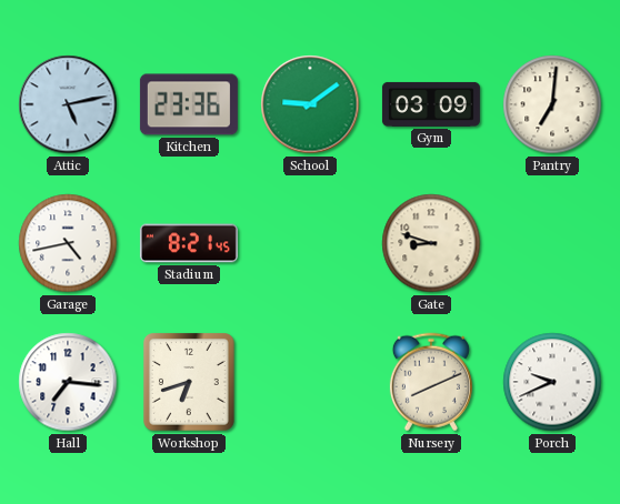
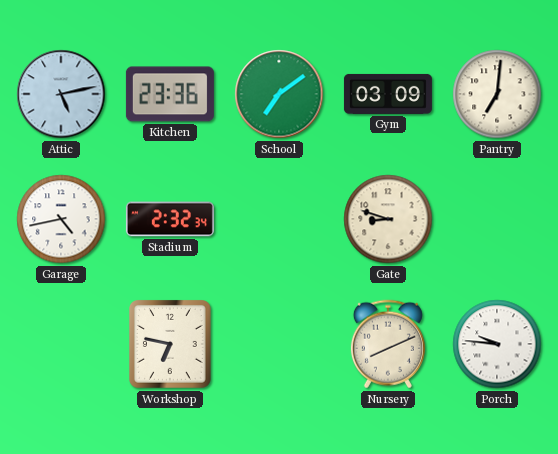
School: 9:09 -> 7:09
Stadium: 8:21 -> 2:32
Hall: 7:16 -> none
Workshop: 6:42 -> 6:47
Porch: 9:41 -> 9:46
